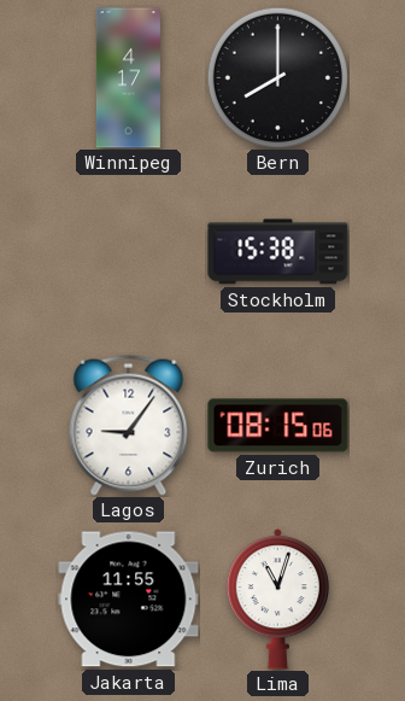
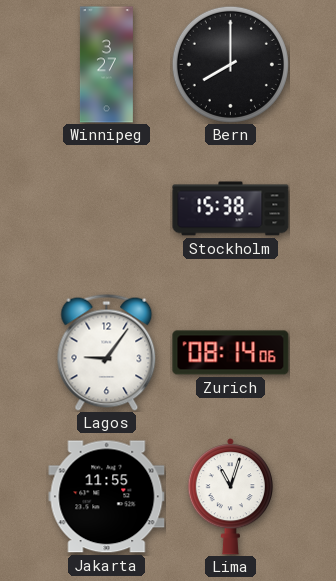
Winnipeg: 4:17 -> 3:27
Zurich: 08:15 -> 08:14
